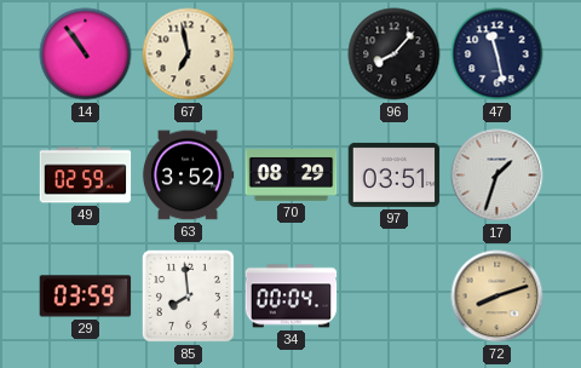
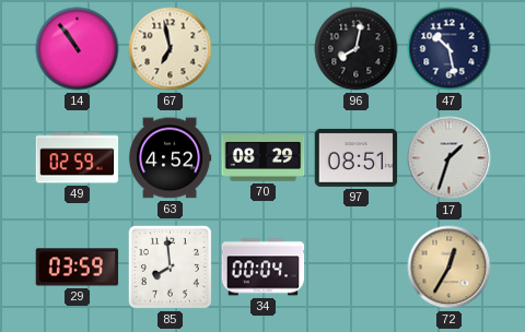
96: 8:07 -> 8:02
47: 11:28 -> 10:28
63: 3:52 -> 4:52
97: 03:51 -> 08:51
72: 8:12 -> 12:35
